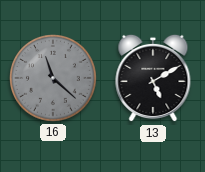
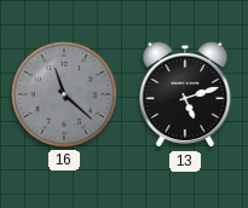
13: 5:10 -> 5:12
